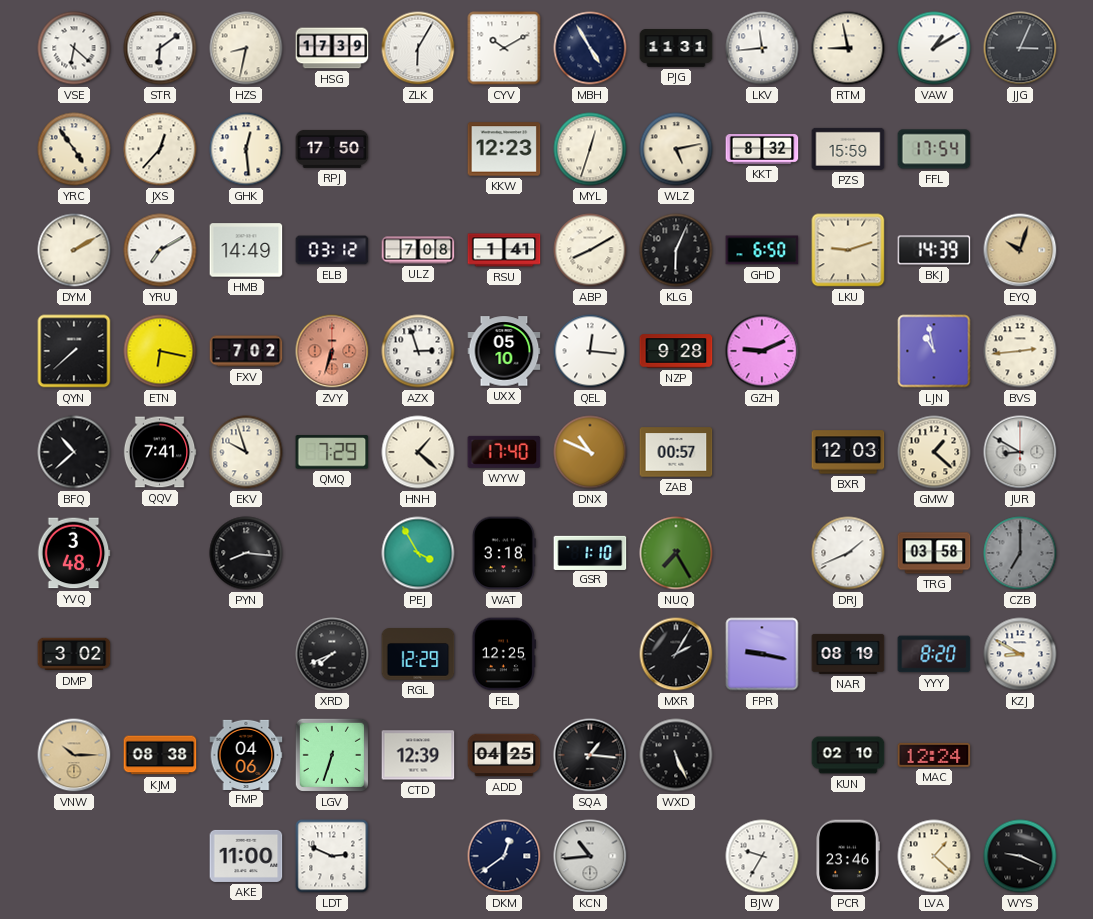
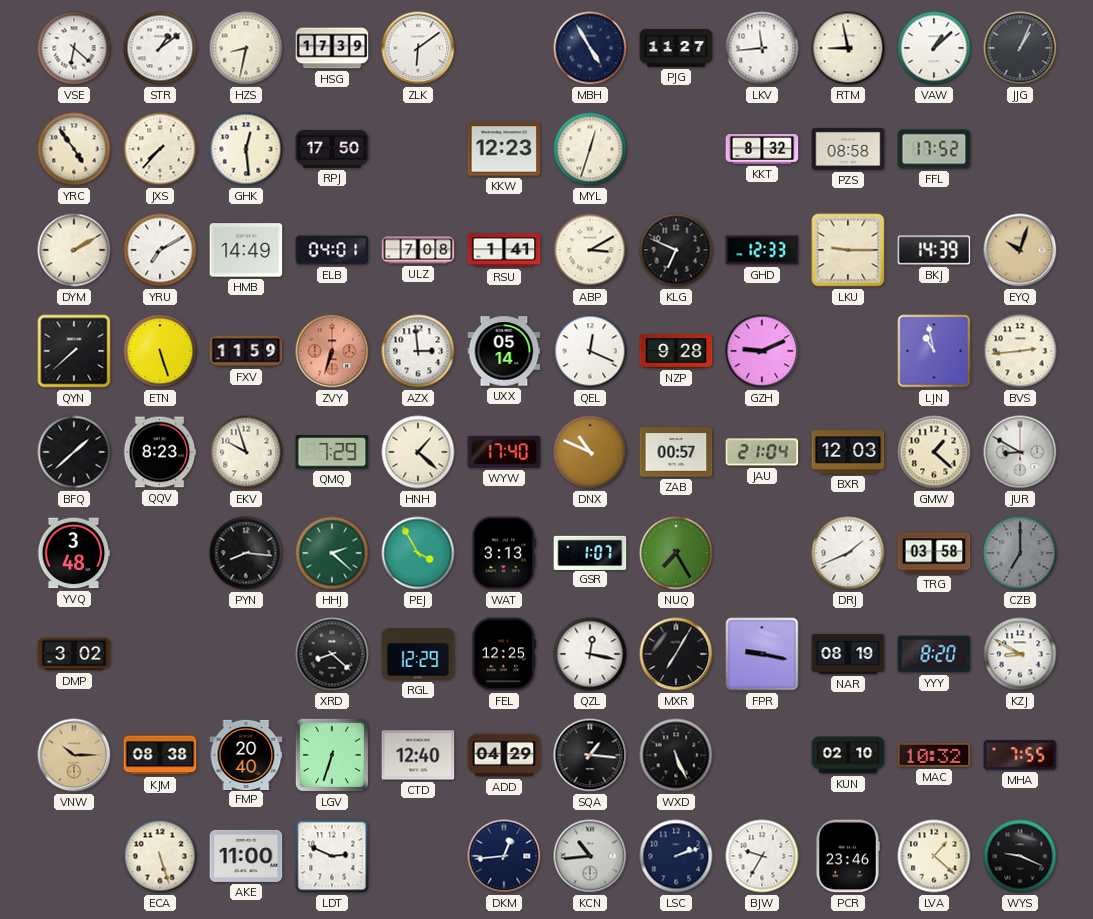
STR: 6:09 -> 1:09
ZLK: 6:05 -> 6:09
CYV: 10:10 -> none
PJG: 11:31 -> 11:27
VAW: 1:10 -> 1:08
JJG: 3:04 -> 1:04
JXS: 12:37 -> 7:37
WLZ: 5:13 -> none
PZS: 15:59 -> 08:58
FFL: 17:54 -> 17:52
ELB: 03:12 -> 04:01
ABP: 8:10 -> 3:10
KLG: 6:04 -> 6:49
GHD: 6:50 -> 12:33
LKU: 9:12 -> 9:15
ETN: 6:17 -> 5:27
FXV: 7:02 -> 11:59
AZX: 2:57 -> 2:59
UXX: 05:10 -> 05:14
QEL: 12:16 -> 12:19
BFQ: 10:38 -> 1:38
QQV: 7:41 -> 8:23
JAU: none -> 21:04
HHJ: none -> 2:22
WAT: 3:18 -> 3:13
GSR: 1:10 -> 1:07
XRD: 7:41 -> 8:22
QZL: none -> 12:17
MXR: 2:05 -> 7:05
FMP: 04:06 -> 20:40
CTD: 12:39 -> 12:40
ADD: 04:25 -> 04:29
MAC: 12:24 -> 10:32
MHA: none -> 7:55
ECA: none -> 5:27
DKM: 12:39 -> 12:44
LSC: none -> 2:12
